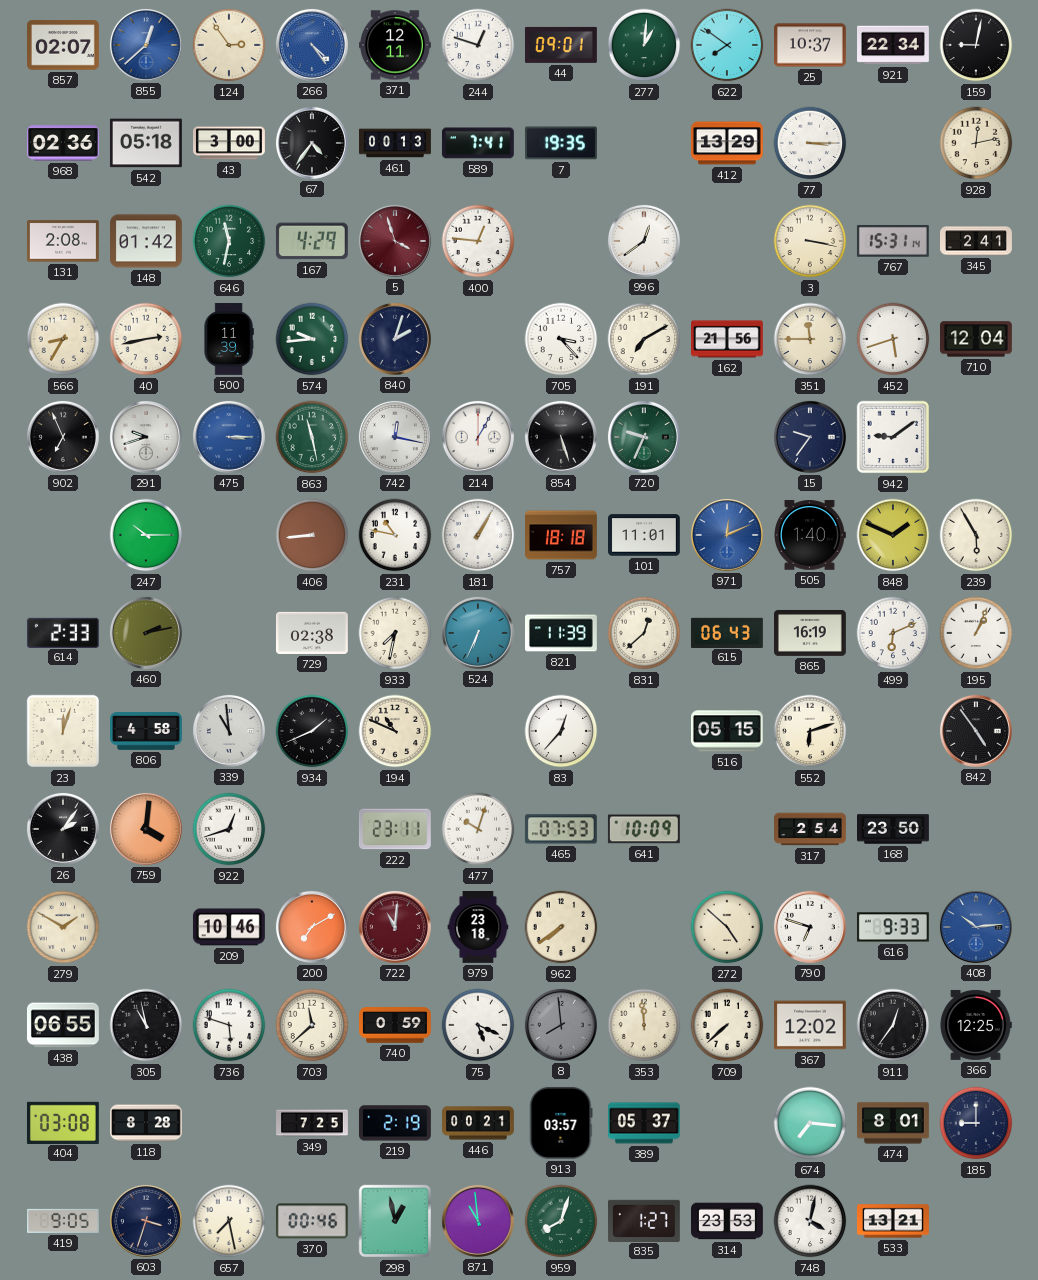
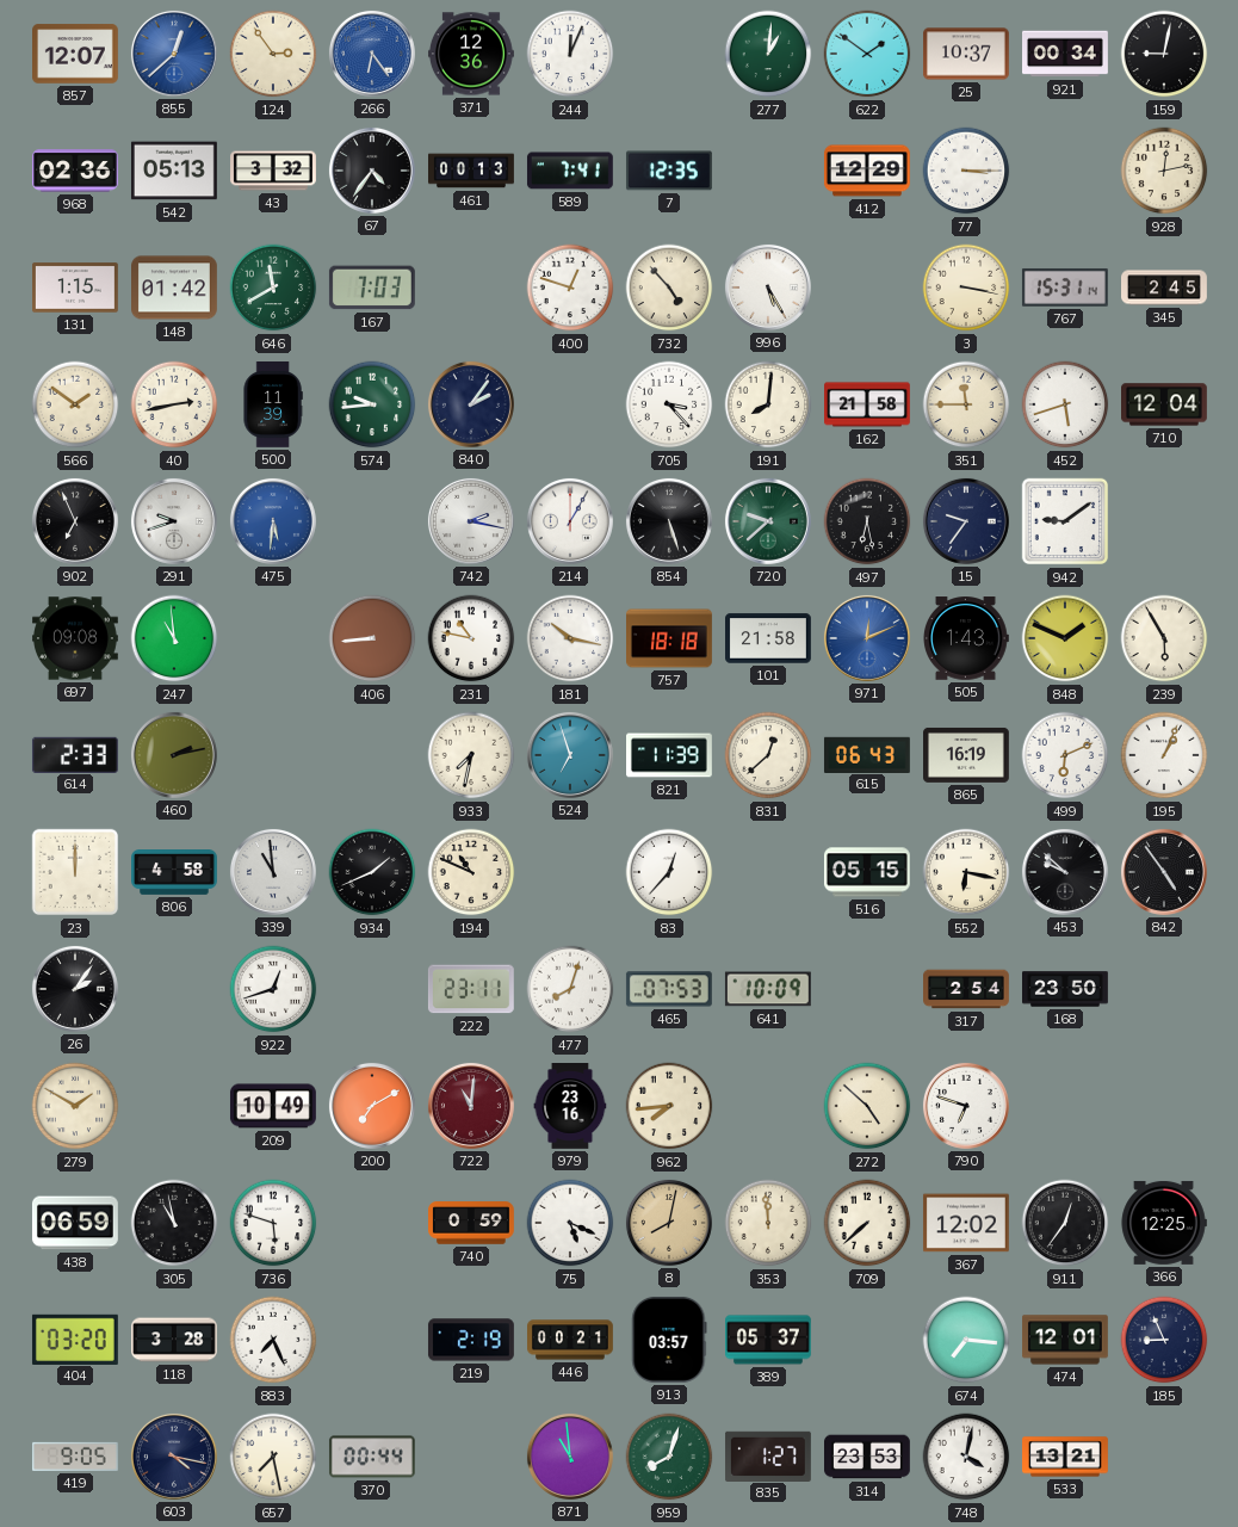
857: 02:07 -> 12:07
266: 4:24 -> 6:24
371: 12:11 -> 12:36
244: 12:48 -> 12:04
44: 09:01 -> none
622: 7:51 -> 1:51
921: 22:34 -> 00:34
542: 05:18 -> 05:13
43: 3:00 -> 3:32
7: 19:35 -> 12:35
412: 13:29 -> 12:29
131: 2:08 -> 1:15
646: 11:32 -> 11:40
167: 4:29 -> 7:03
5: 3:57 -> none
400: 12:46 -> 12:48
732: none -> 4:53
996: 12:39 -> 5:25
345: 2:41 -> 2:45
566: 8:35 -> 1:51
840: 2:03 -> 2:06
191: 7:10 -> 8:01
162: 21:56 -> 21:58
475: 3:15 -> 5:31
863: 11:28 -> none
742: 12:17 -> 2:17
720: 9:34 -> 9:38
497: none -> 6:28
697: none -> 09:08
247: 10:15 -> 10:59
181: 1:05 -> 10:17
101: 11:01 -> 21:58
505: 1:40 -> 1:43
729: 02:38 -> none
524: 6:34 -> 6:57
23: 12:03 -> 12:00
552: 6:12 -> 6:17
453: none -> 9:52
759: 4:01 -> none
477: 10:03 -> 8:03
209: 10:46 -> 10:49
979: 23:18 -> 23:16
962: 7:39 -> 7:44
616: 9:33 -> none
408: 10:14 -> none
438: 06:55 -> 06:59
703: 11:38 -> none
8: 7:59 -> 8:02
8 dial: grey -> champagne
404: 03:08 -> 03:20
118: 8:28 -> 3:28
883: none -> 7:26
349: 7:25 -> none
474: 8:01 -> 12:01
185: 9:00 -> 8:56
603: 3:33 -> 4:17
370: 00:46 -> 00:44
298: 12:58 -> none
